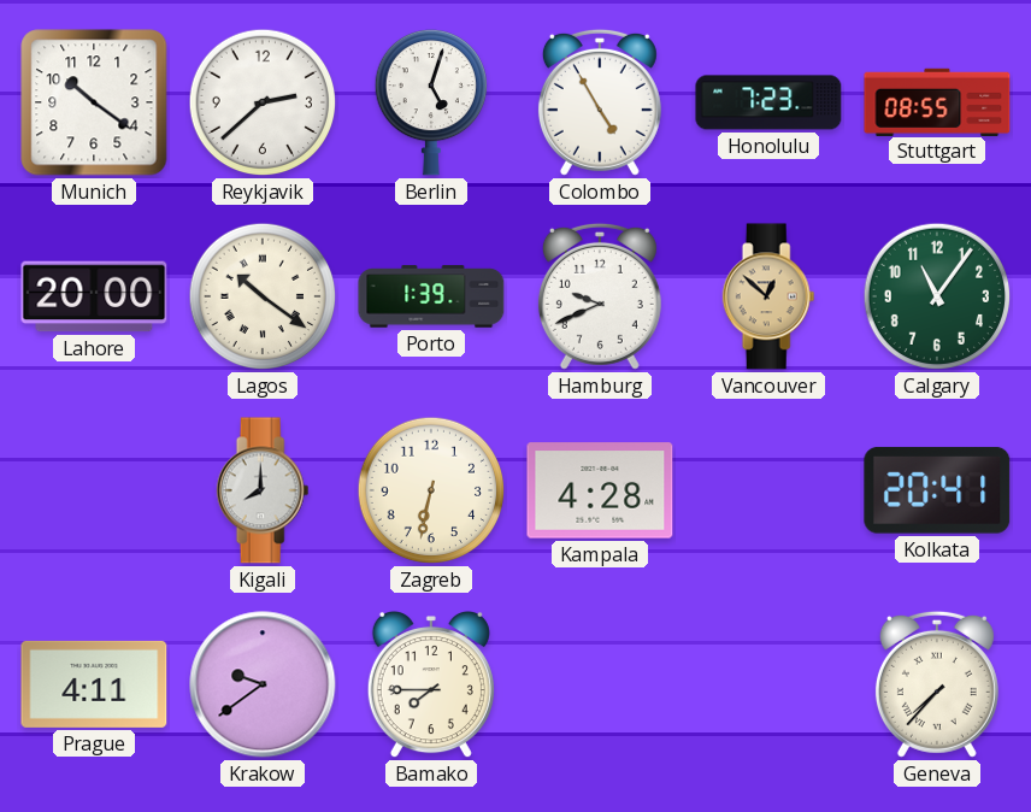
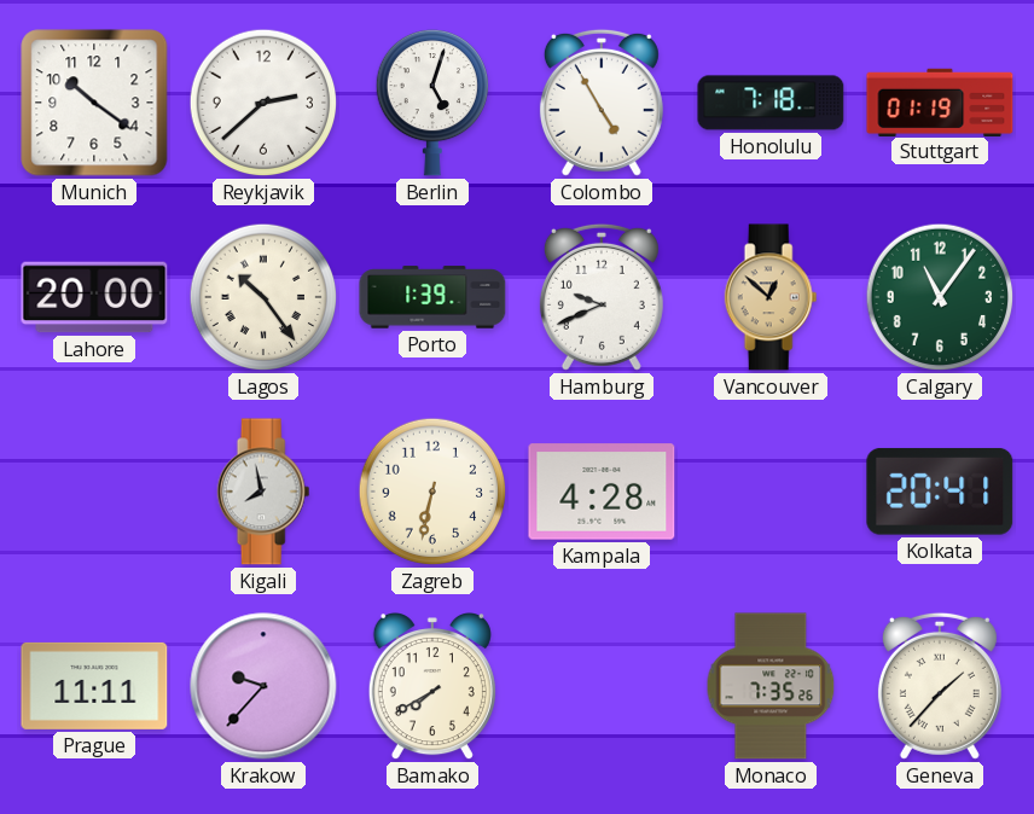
Honolulu: 7:23 -> 7:18
Stuttgart: 08:55 -> 01:19
Lagos: 10:21 -> 10:24
Kigali: 8:00 -> 7:58
Prague: 4:11 -> 11:11
Krakow: 9:39 -> 9:37
Bamako: 7:45 -> 7:40
Monaco: none -> 7:35
Geneva: 7:37 -> 1:37
